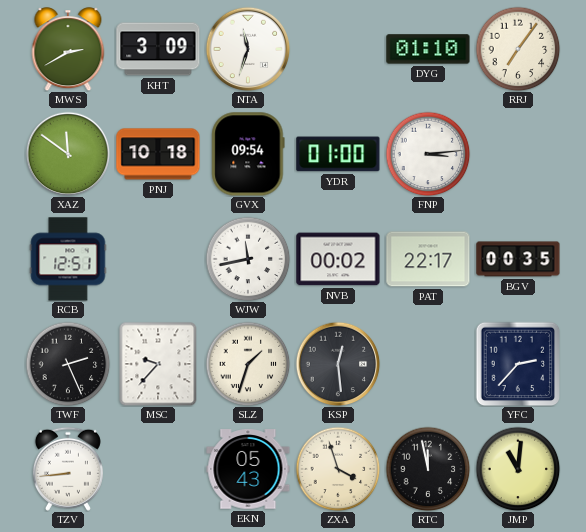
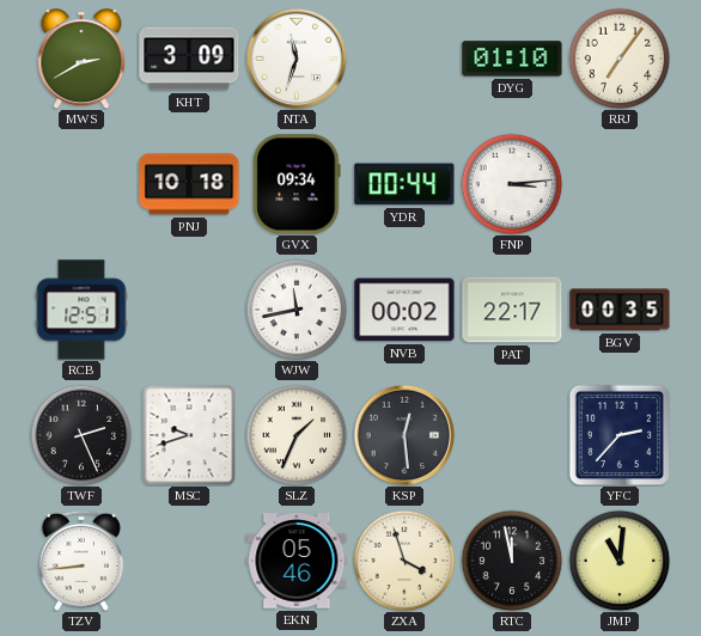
XAZ: 11:51 -> none
GVX: 09:54 -> 09:34
YDR: 01:00 -> 00:44
MSC: 9:37 -> 9:42
SLZ: 1:33 -> 1:34
EKN: 05:43 -> 05:46
